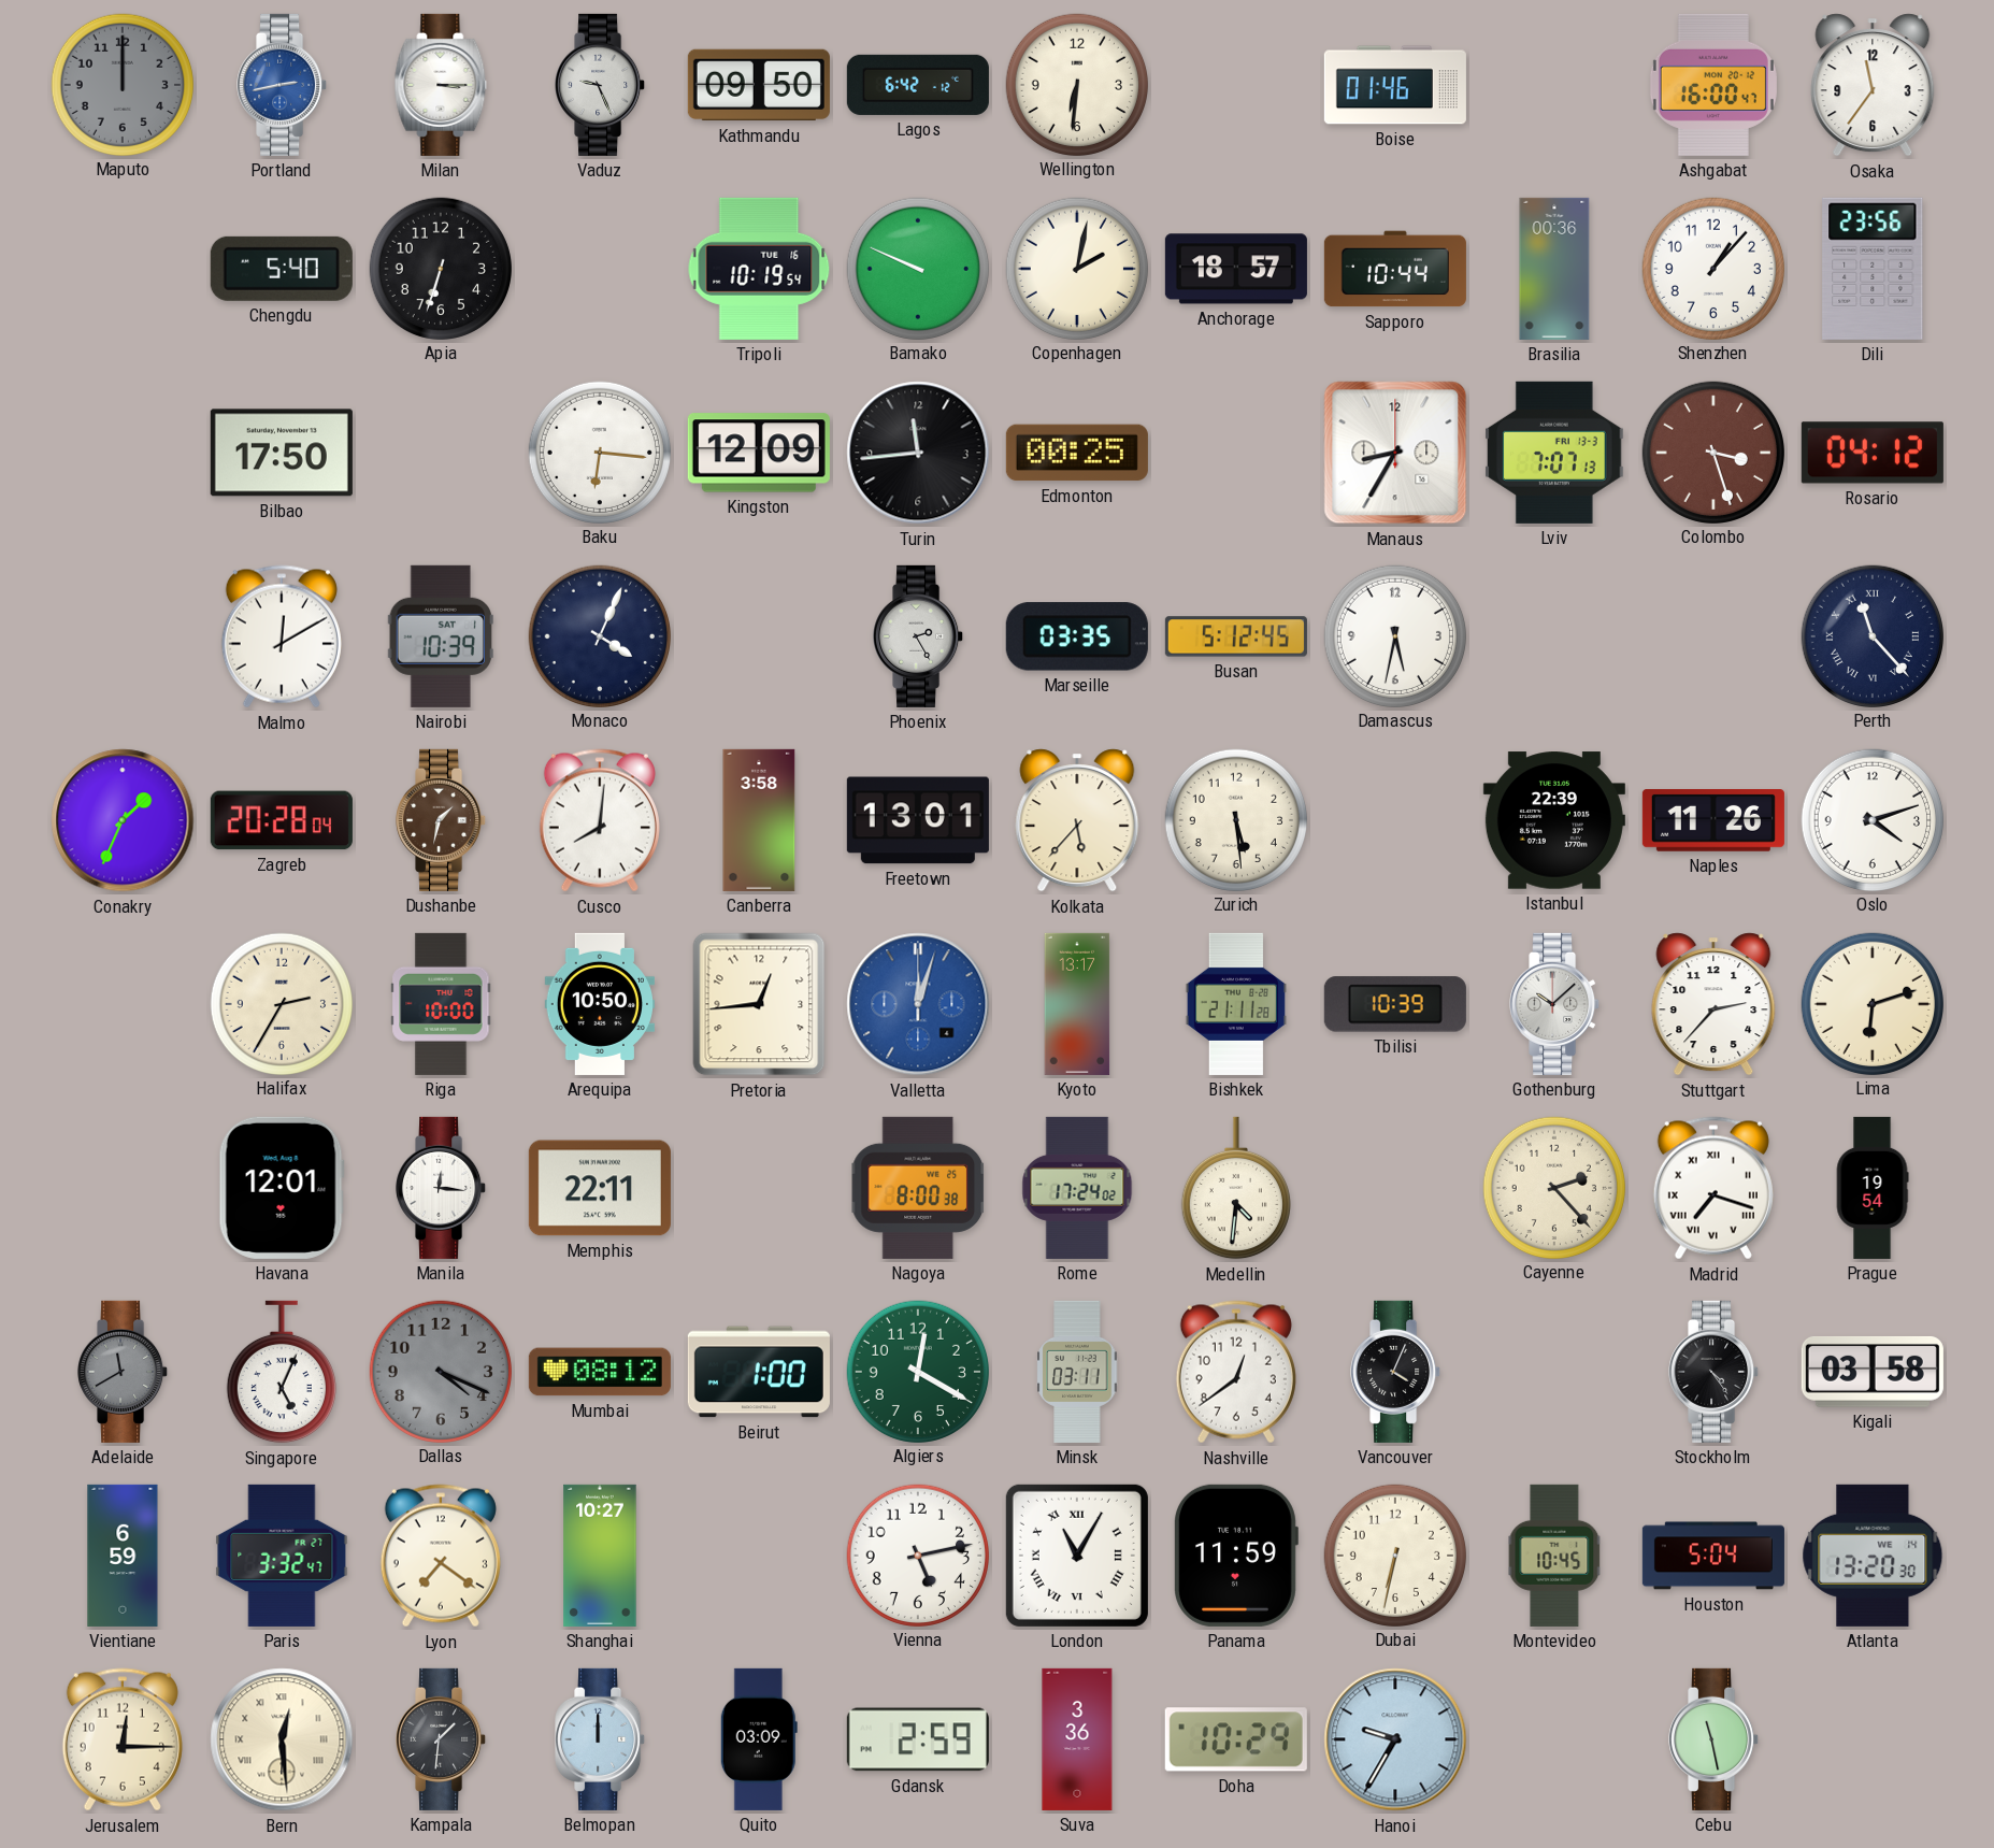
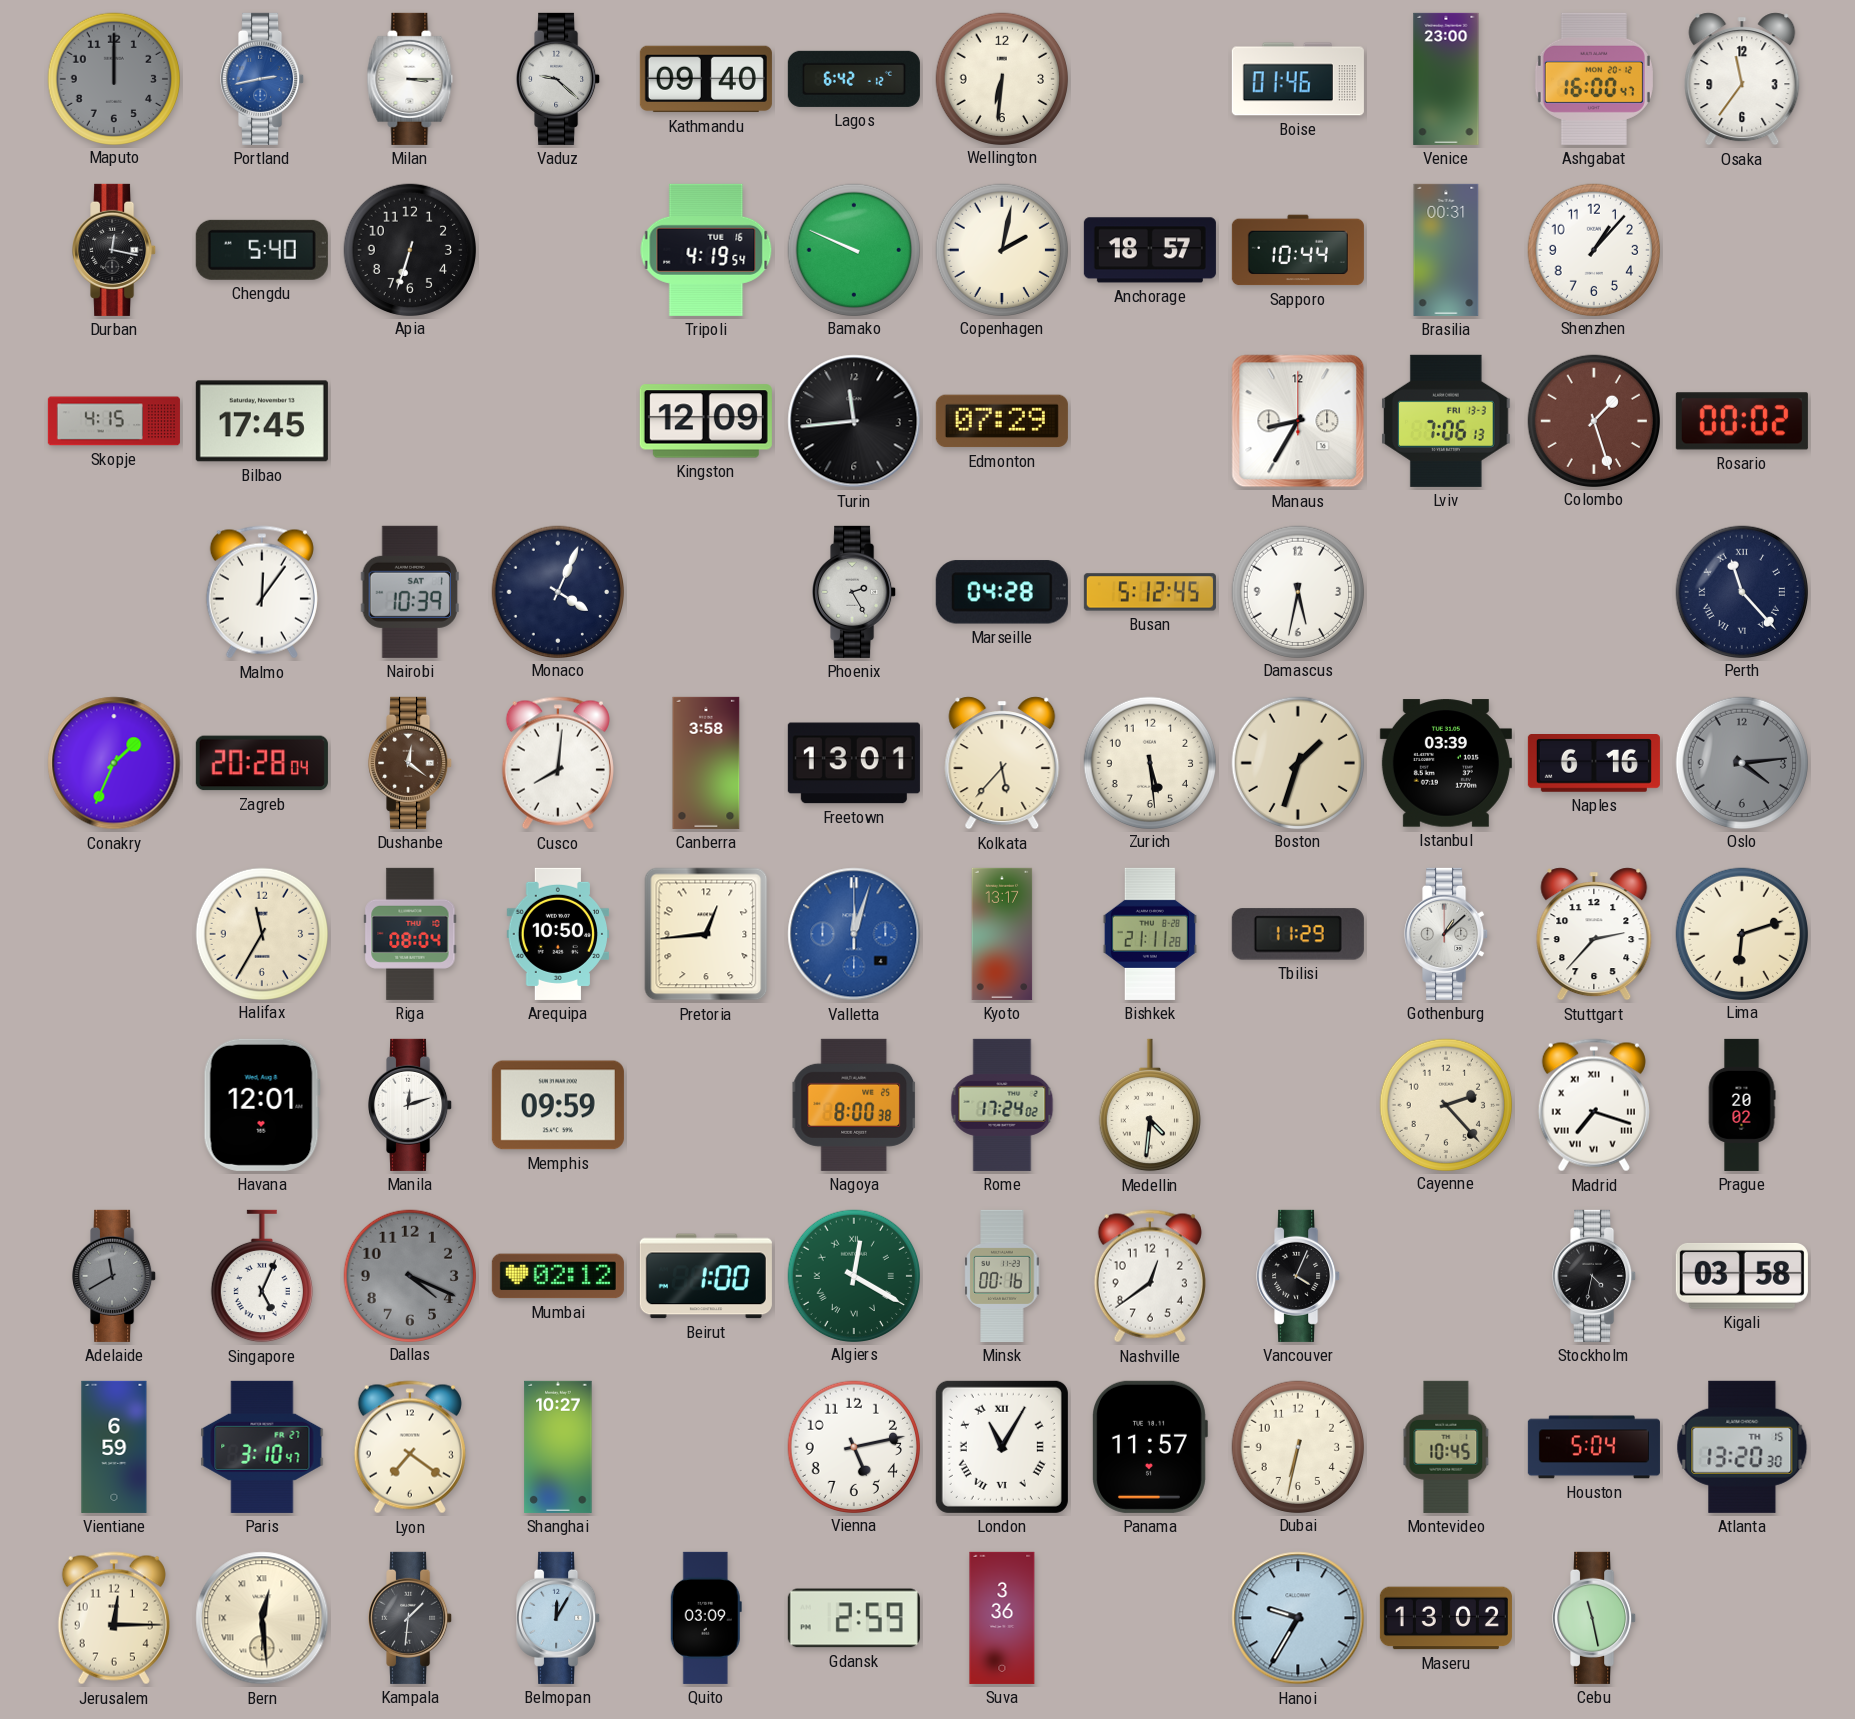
Vaduz: 9:26 -> 9:22
Kathmandu: 09:50 -> 09:40
Venice: none -> 23:00
Durban: none -> 12:17
Tripoli: 10:19 -> 4:19
Brasilia: 00:36 -> 00:31
Dili: 23:56 -> none
Skopje: none -> 4:15
Bilbao: 17:50 -> 17:45
Baku: 6:16 -> none
Edmonton: 00:25 -> 07:29
Lviv: 7:07 -> 7:06
Colombo: 3:27 -> 1:27
Rosario: 04:12 -> 00:02
Malmo: 12:10 -> 12:06
Marseille: 03:35 -> 04:28
Dushanbe: 1:32 -> 12:21
Boston: none -> 1:33
Istanbul: 22:39 -> 03:39
Naples: 11:26 -> 6:16
Oslo: 4:12 -> 4:14
Oslo dial: white -> grey
Halifax: 2:35 -> 11:35
Riga: 10:00 -> 08:04
Tbilisi: 10:39 -> 11:29
Gothenburg: 10:08 -> 1:08
Manila: 12:16 -> 12:12
Memphis: 22:11 -> 09:59
Prague: 19:54 -> 20:02
Mumbai: 08:12 -> 02:12
Algiers numerals: Arabic -> Roman
Minsk: 03:11 -> 00:16
Stockholm: 4:24 -> 4:32
Paris: 3:32 -> 3:10
Panama: 11:59 -> 11:57
Atlanta date: WE 14 -> TH 15
Belmopan: 12:00 -> 12:05
Doha: 10:29 -> none
Maseru: none -> 13:02
